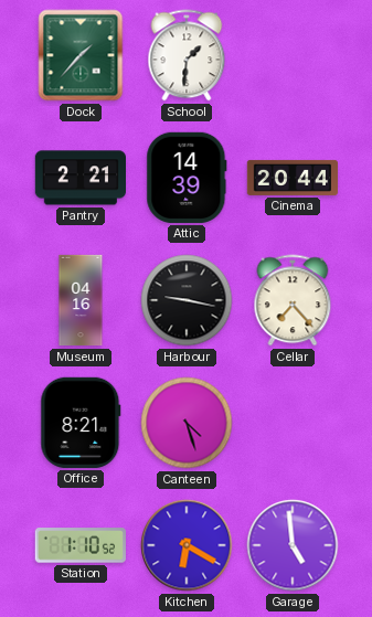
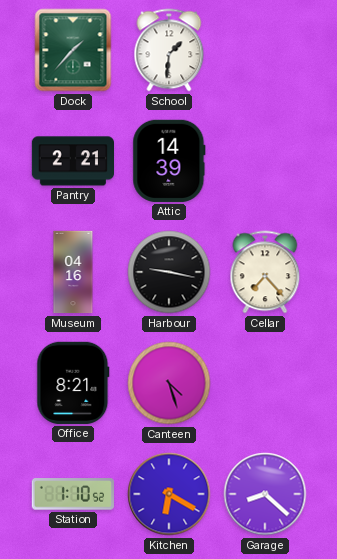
Cinema: 20:44 -> none
Garage: 4:59 -> 8:22
